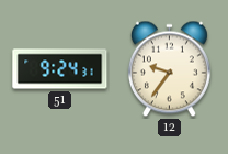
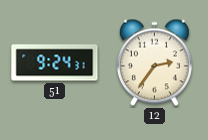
12: 9:36 -> 2:36
